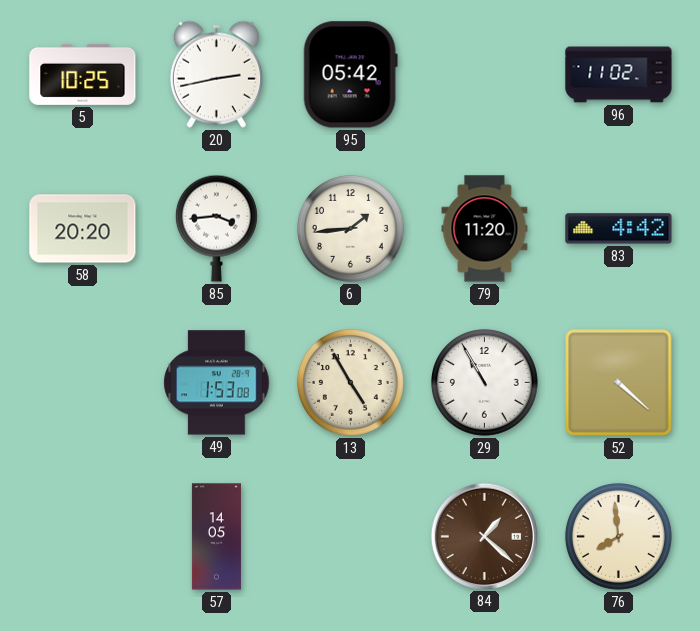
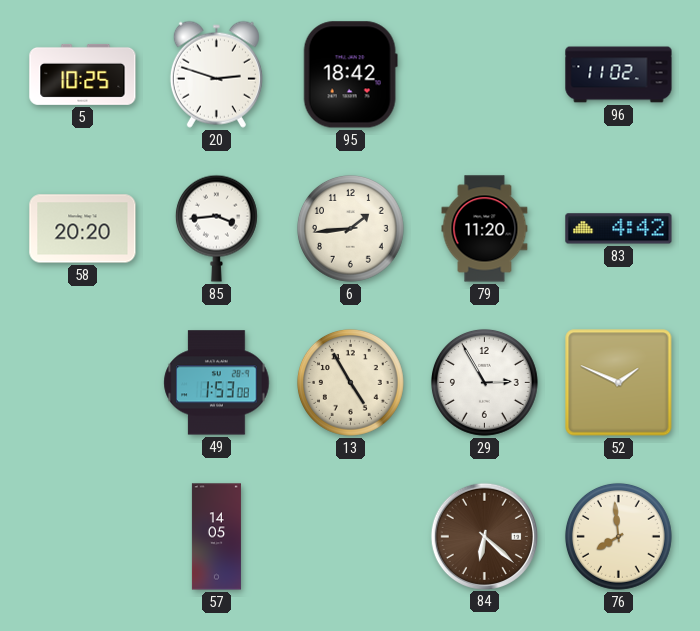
20: 2:43 -> 2:48
95: 05:42 -> 18:42
29: 10:55 -> 2:55
52: 4:22 -> 1:49
84: 1:22 -> 6:22
